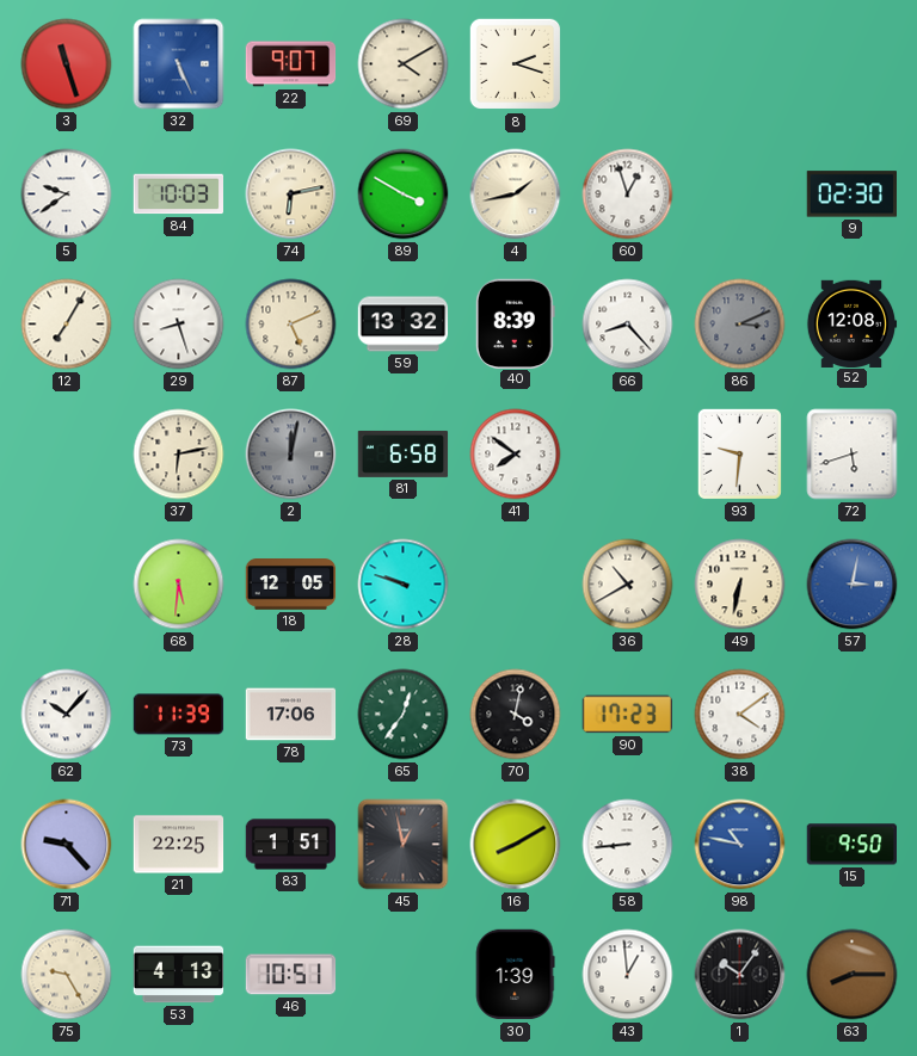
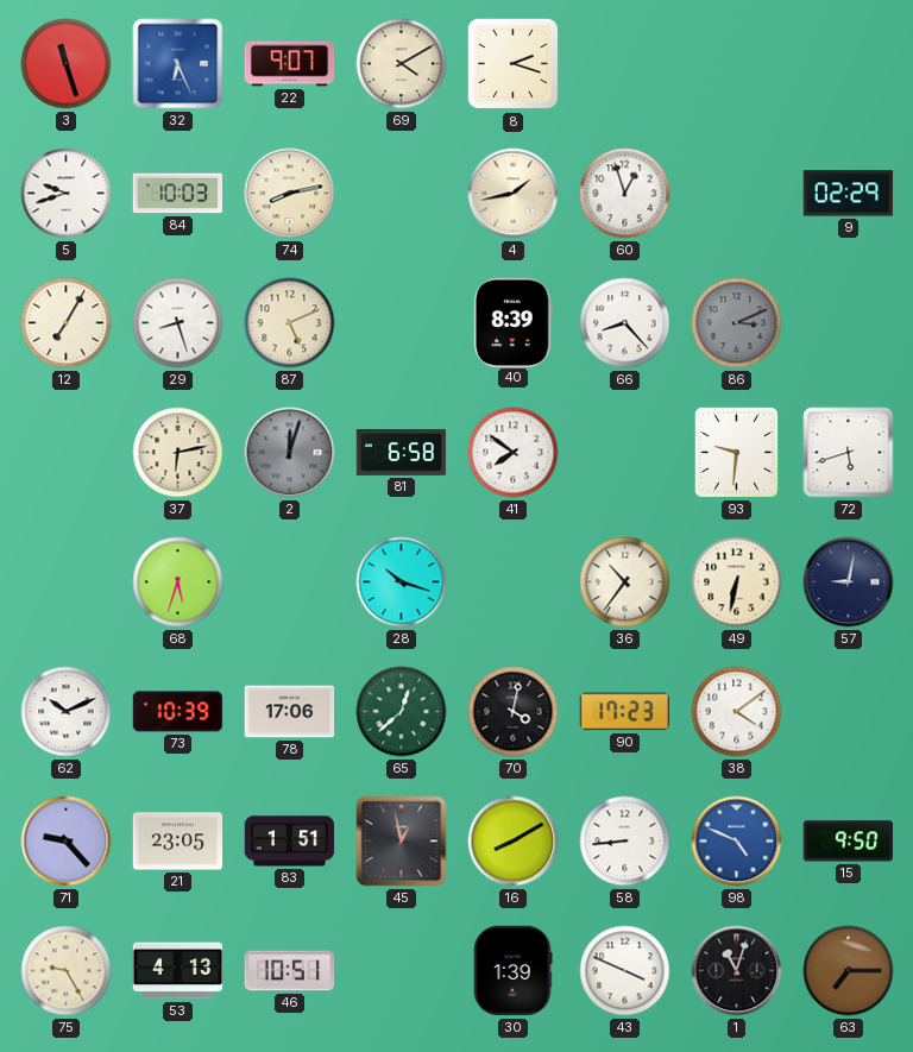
32: 5:26 -> 6:26
5: 9:39 -> 9:42
74: 6:13 -> 8:13
89: 3:50 -> none
9: 02:30 -> 02:29
59: 13:32 -> none
52: 12:08 -> none
2: 12:02 -> 12:03
68: 5:31 -> 5:33
18: 12:05 -> none
28: 9:48 -> 10:18
36: 10:40 -> 10:36
57: 3:02 -> 9:02
57 dial: blue -> navy
62: 10:07 -> 10:11
73: 11:39 -> 10:39
65: 12:36 -> 12:38
21: 22:25 -> 23:05
98: 10:47 -> 4:49
43: 12:59 -> 3:49
1: 10:06 -> 11:03
63: 8:15 -> 7:15
